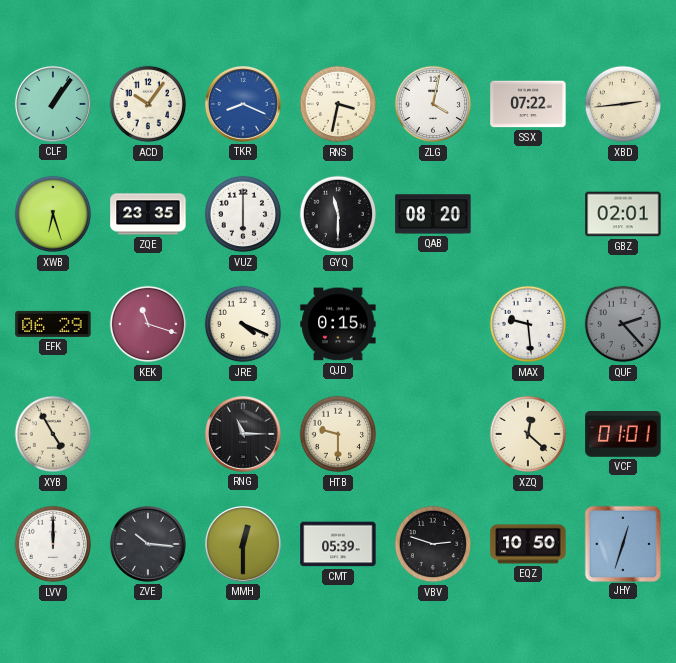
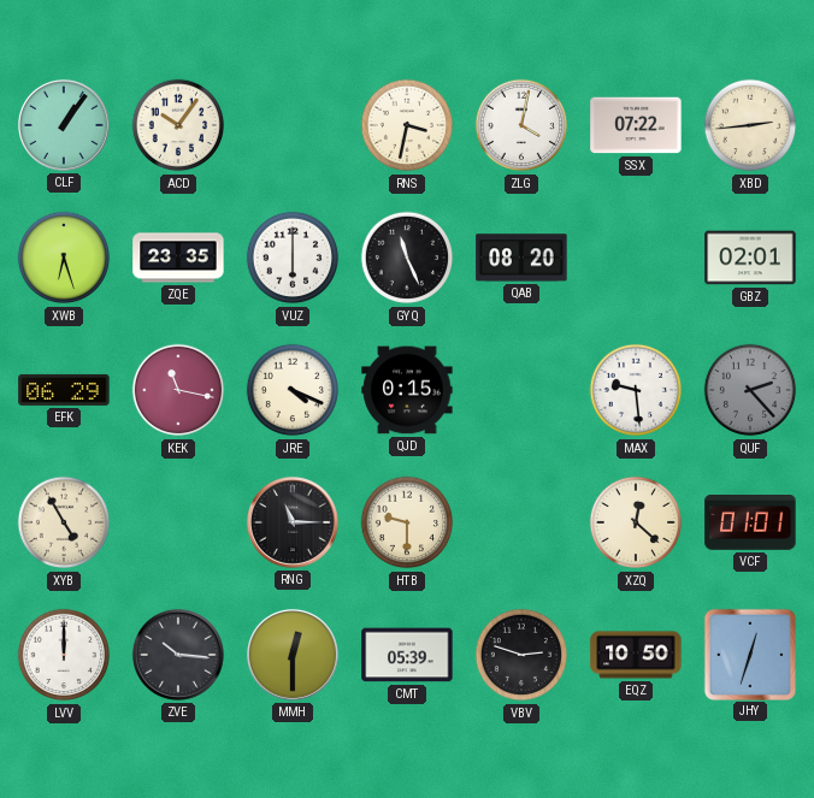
TKR: 8:19 -> none
GYQ: 11:30 -> 11:26
KEK: 11:18 -> 11:17
